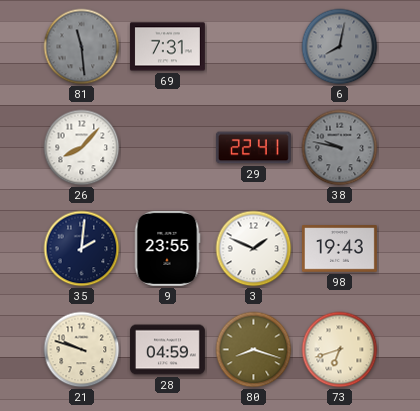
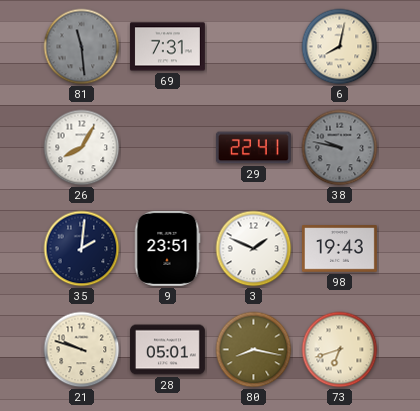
6 dial: grey -> cream
26: 8:07 -> 8:05
9: 23:55 -> 23:51
28: 04:59 -> 05:01
80: 8:18 -> 8:17
